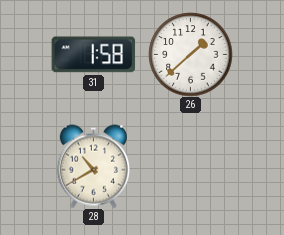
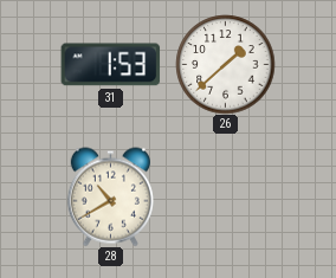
31: 1:58 -> 1:53
